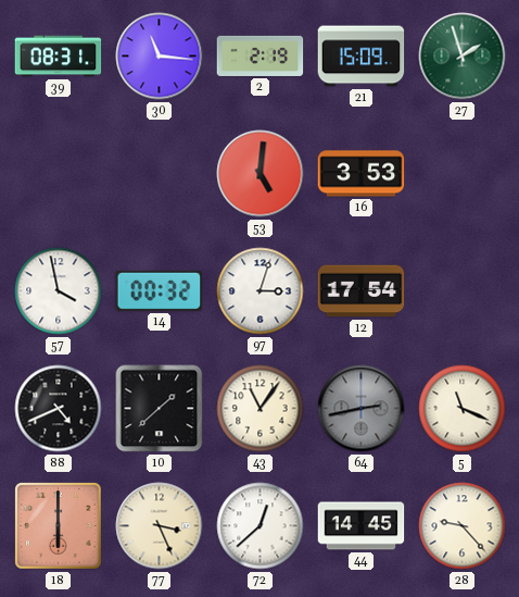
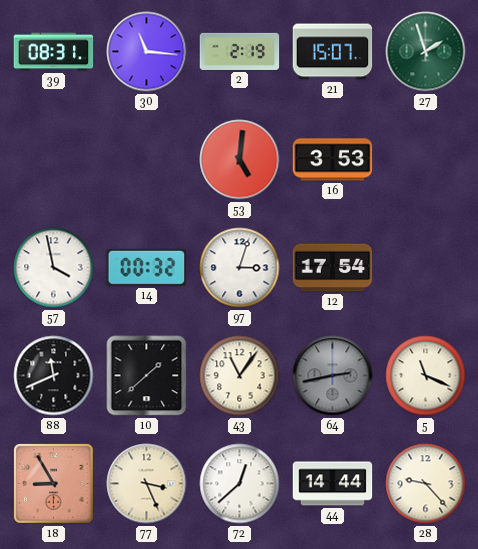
21: 15:09 -> 15:07
88: 4:41 -> 11:41
18: 6:00 -> 8:55
44: 14:45 -> 14:44
